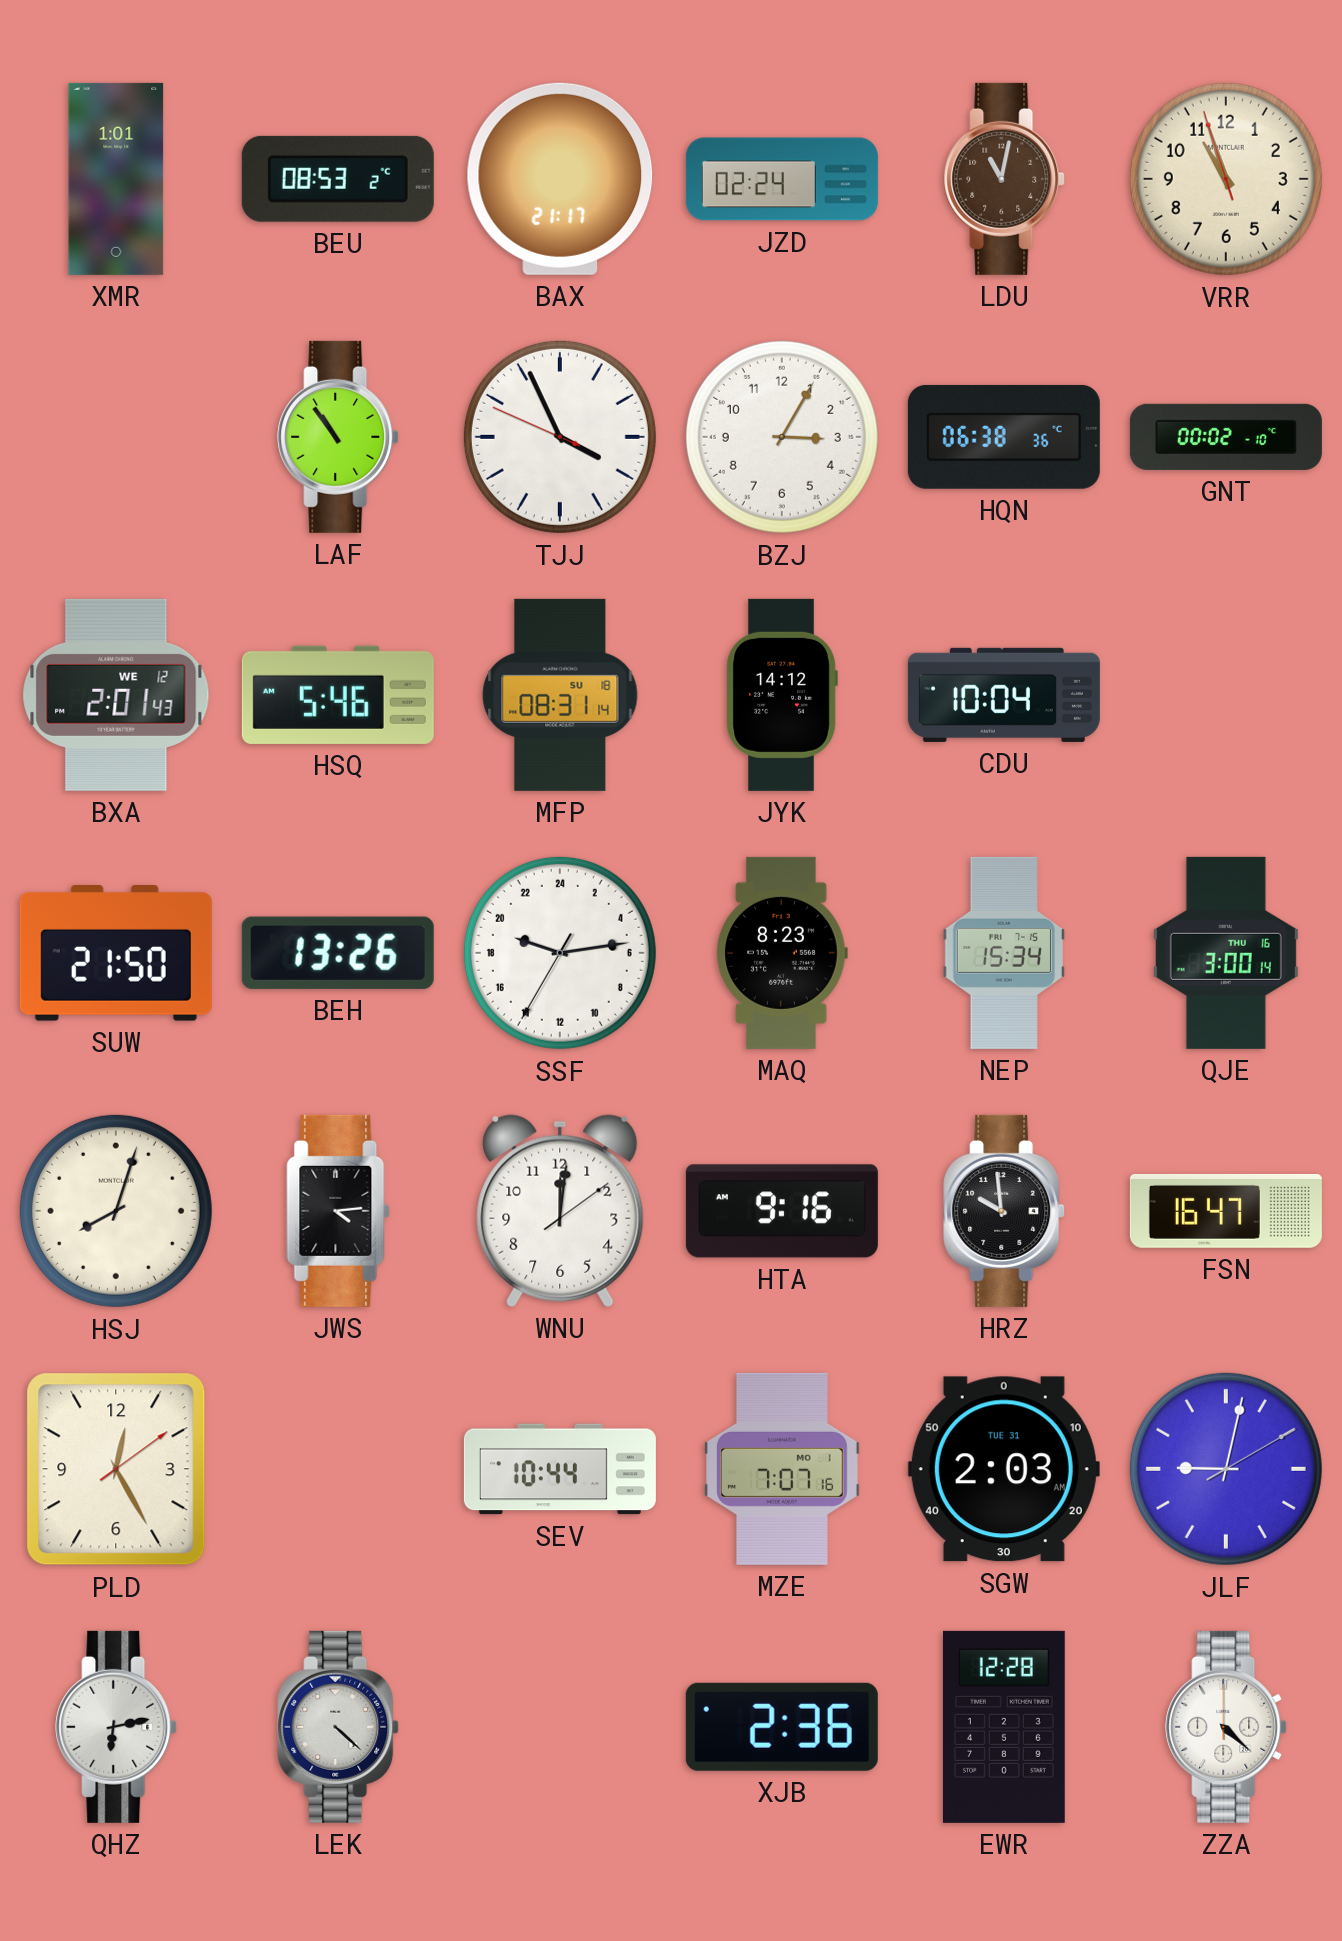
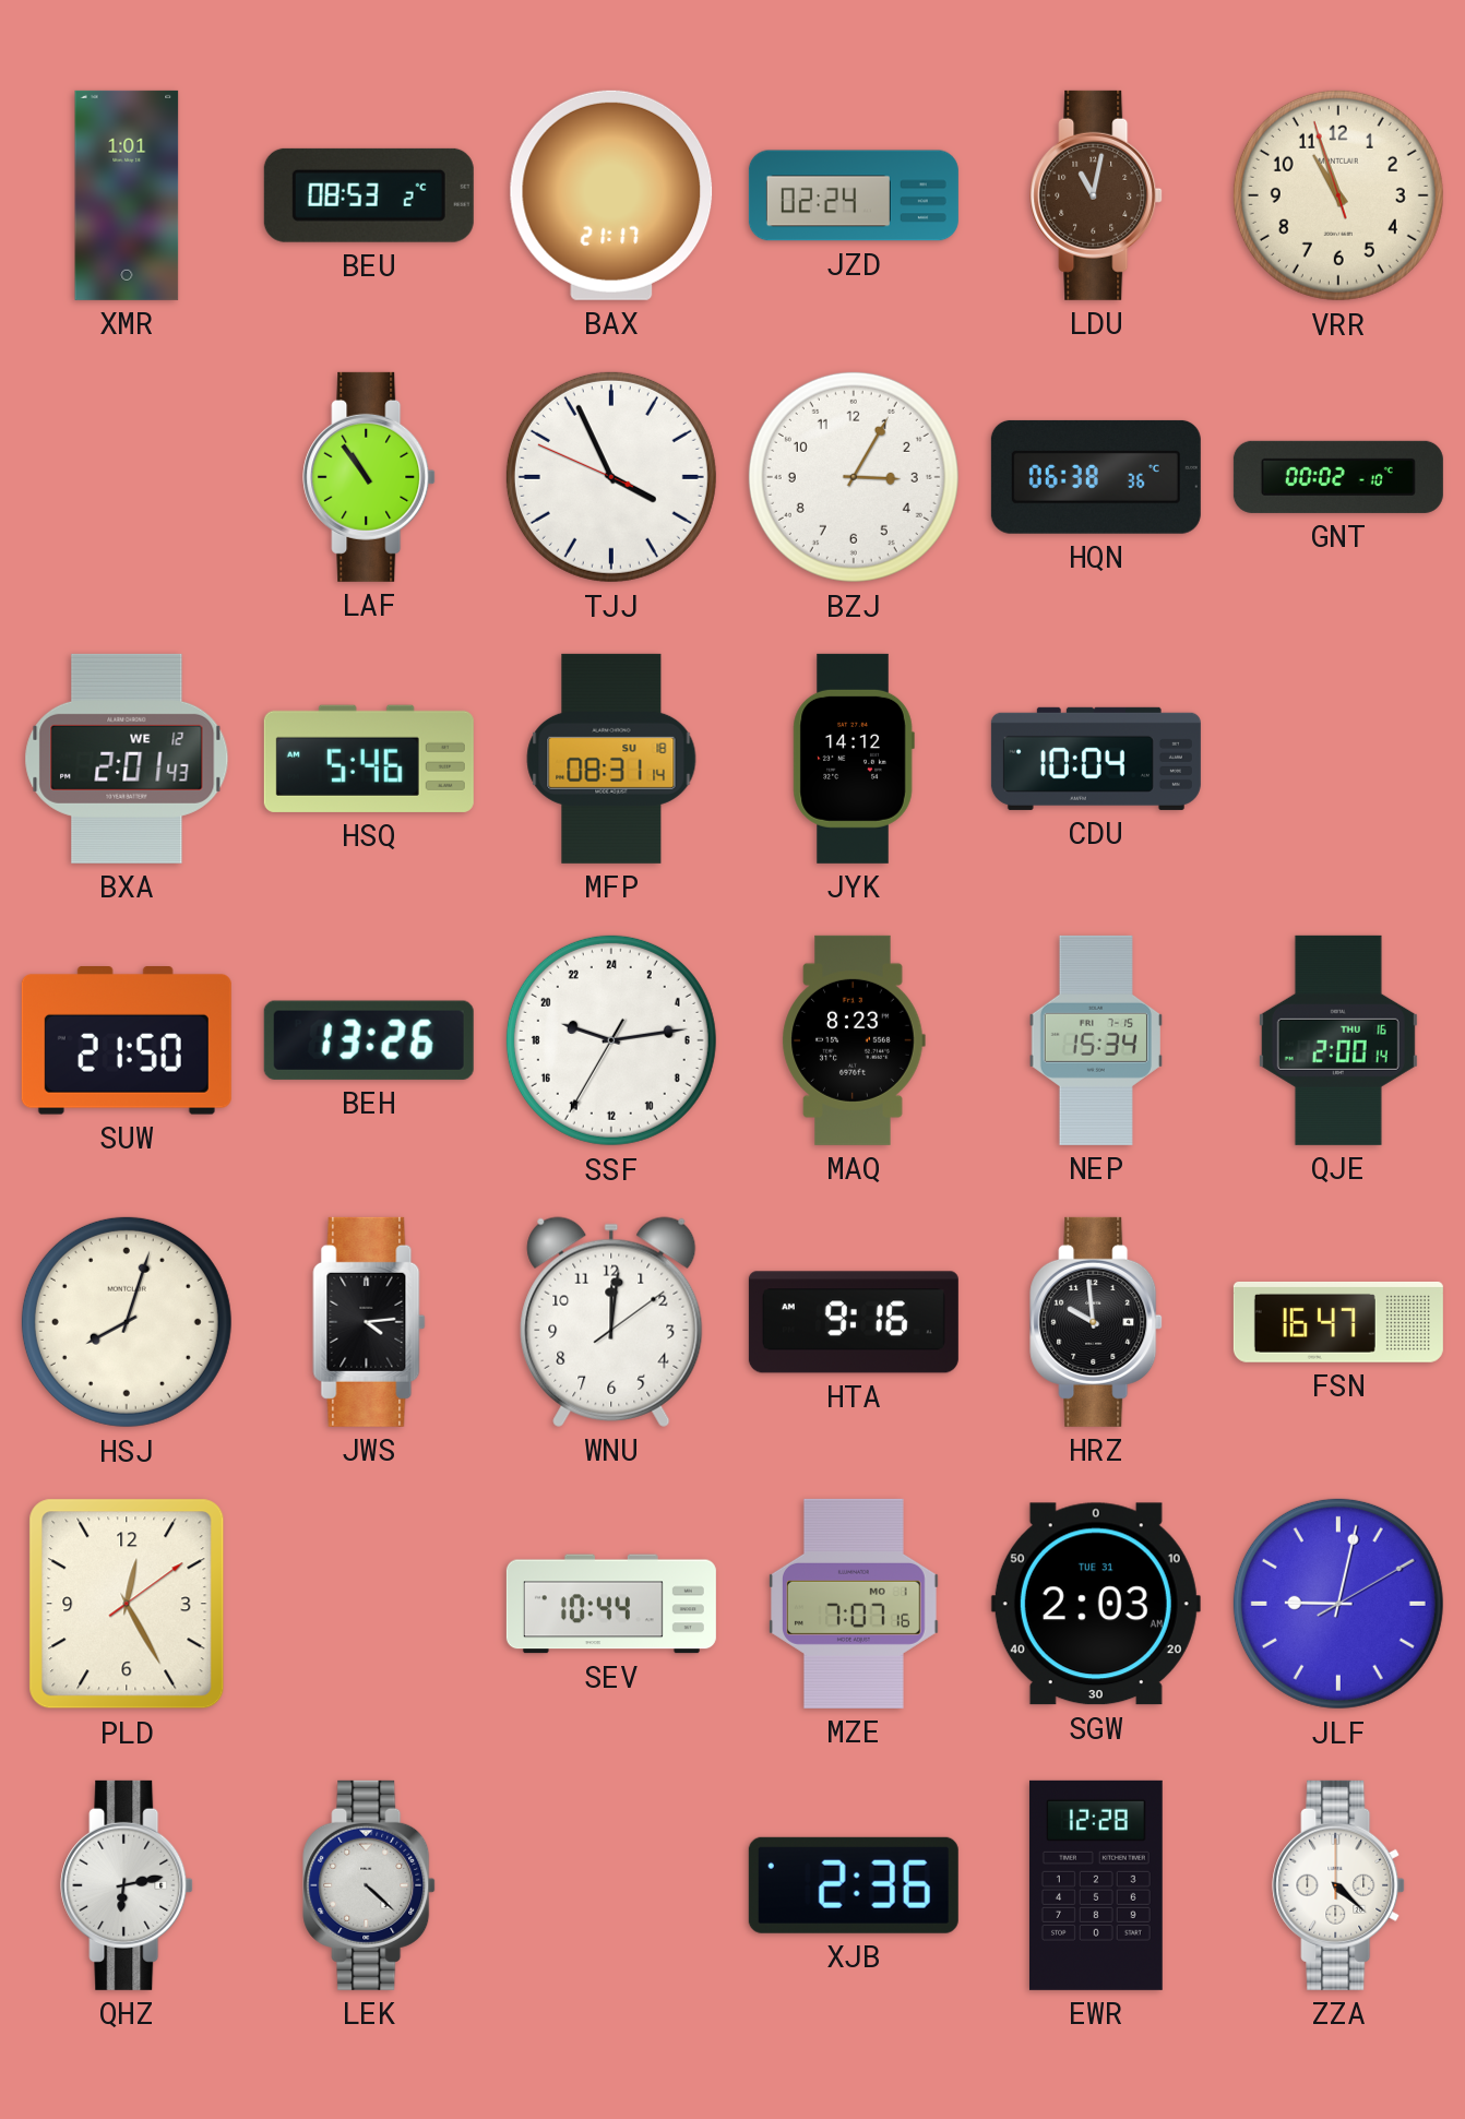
QJE: 3:00 -> 2:00
